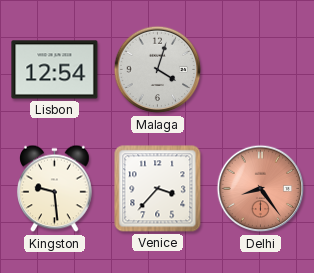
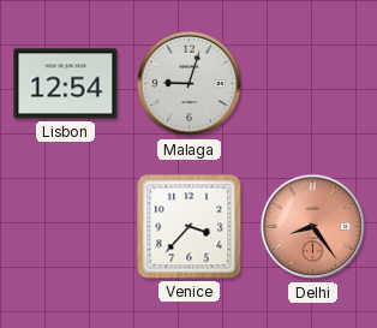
Malaga: 4:03 -> 9:03
Kingston: 9:29 -> none
